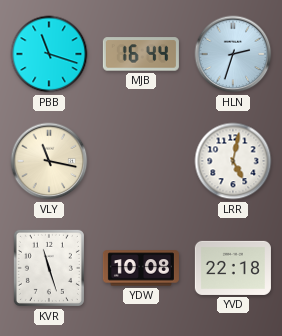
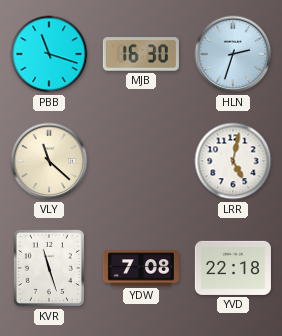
MJB: 16:44 -> 16:30
VLY: 11:17 -> 11:22
YDW: 10:08 -> 7:08
